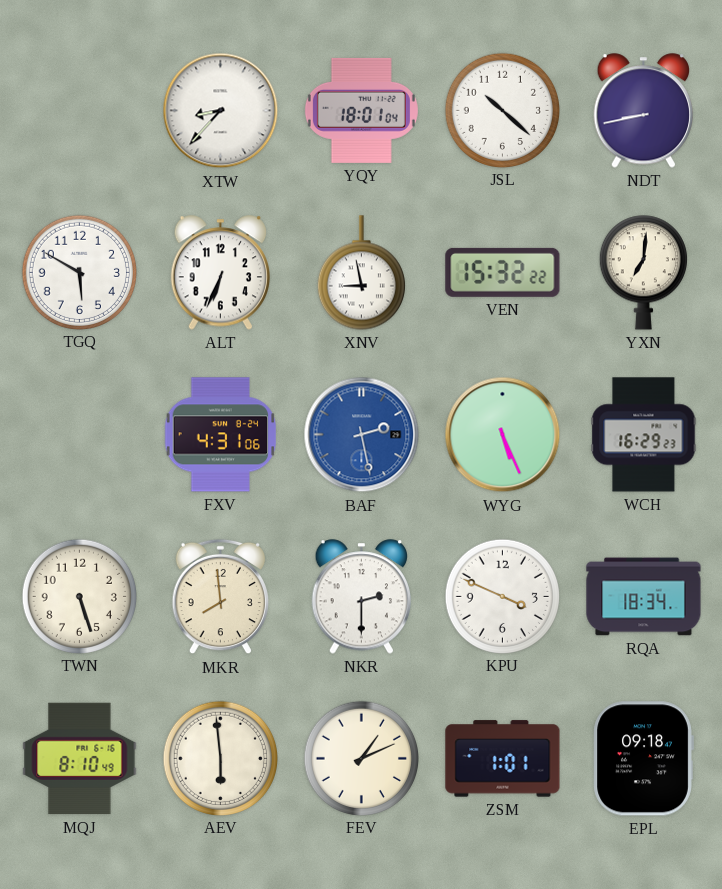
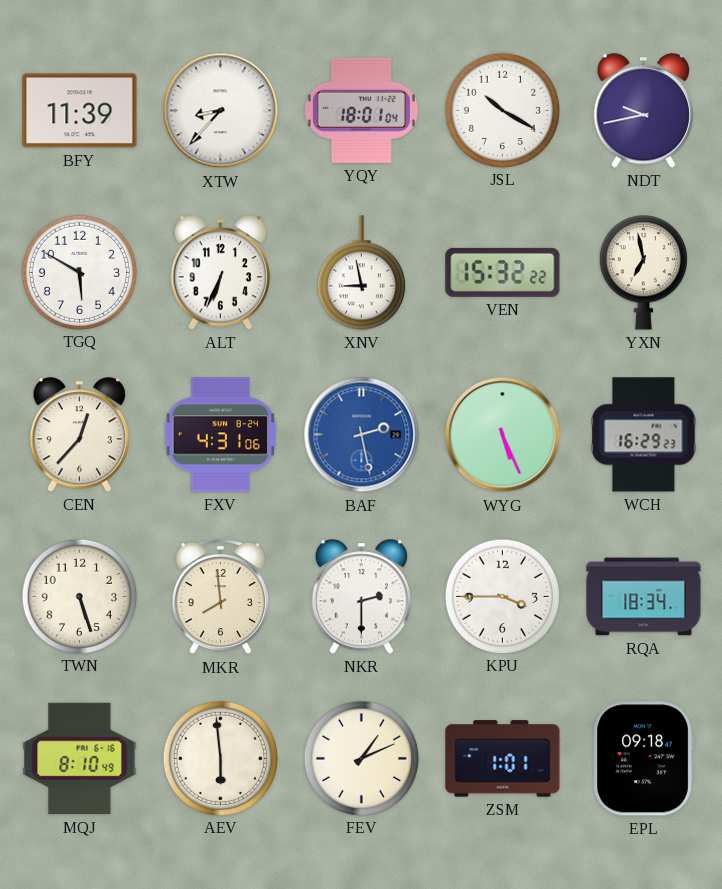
BFY: none -> 11:39
JSL: 10:22 -> 10:20
NDT: 8:43 -> 9:43
YXN: 7:01 -> 6:58
CEN: none -> 12:37
KPU: 3:49 -> 3:45
